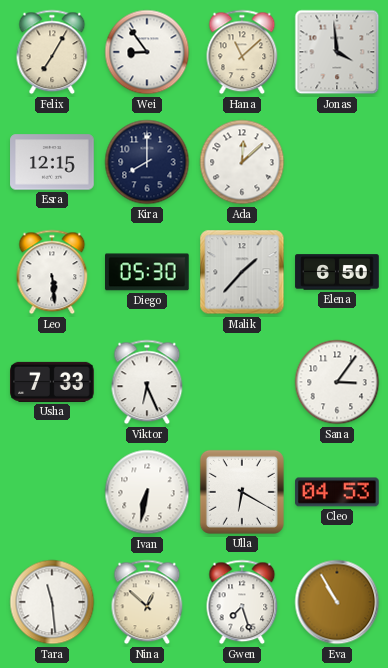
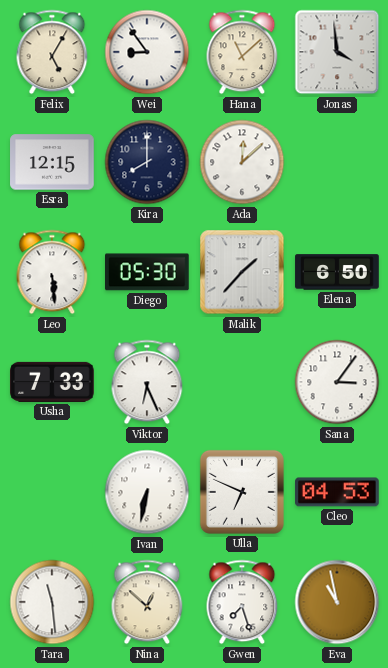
Felix: 7:05 -> 5:05
Ulla: 6:20 -> 6:49
Eva: 10:55 -> 10:58
